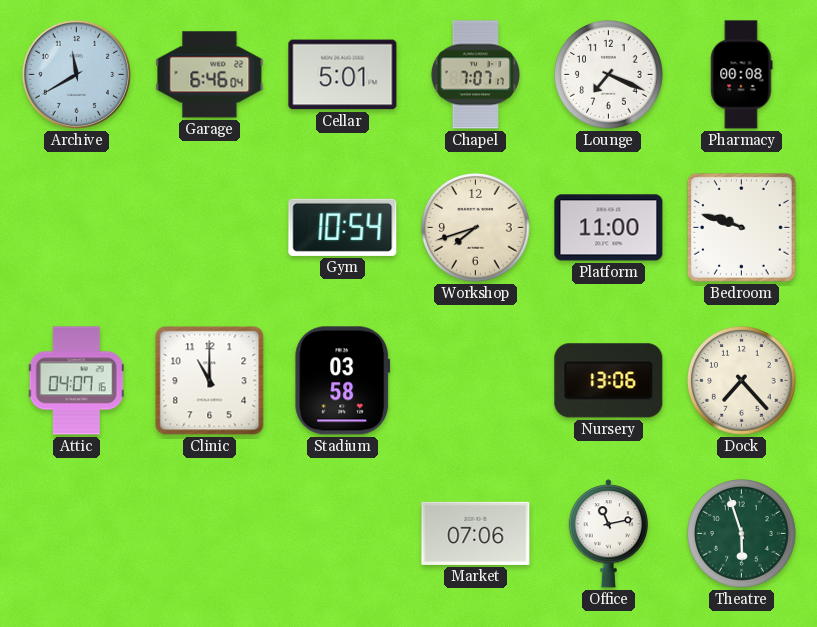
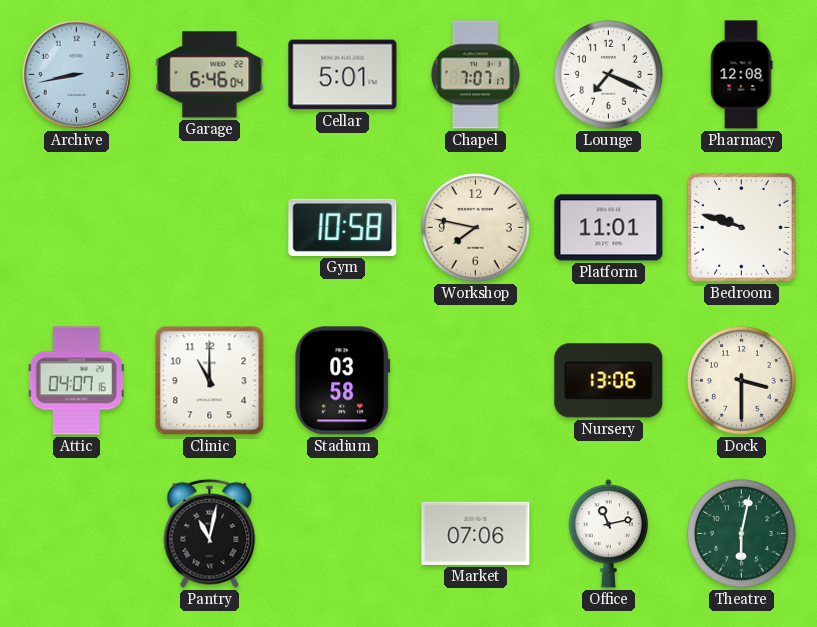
Archive: 11:40 -> 8:43
Pharmacy: 00:08 -> 12:08
Gym: 10:54 -> 10:58
Workshop: 7:42 -> 7:47
Platform: 11:00 -> 11:01
Dock: 7:23 -> 3:30
Pantry: none -> 11:02
Theatre: 5:57 -> 6:02
